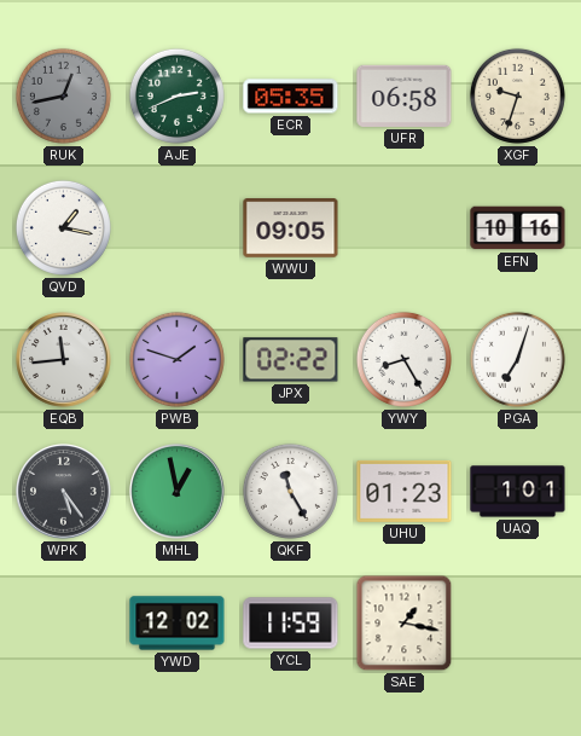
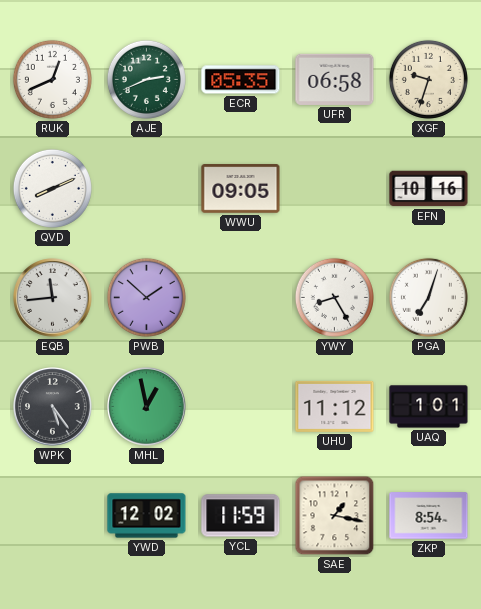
RUK: 12:43 -> 12:41
RUK dial: grey -> white
QVD: 1:17 -> 8:11
PWB: 1:48 -> 1:52
JPX: 02:22 -> none
QKF: 11:25 -> none
UHU: 01:23 -> 11:12
ZKP: none -> 8:54
